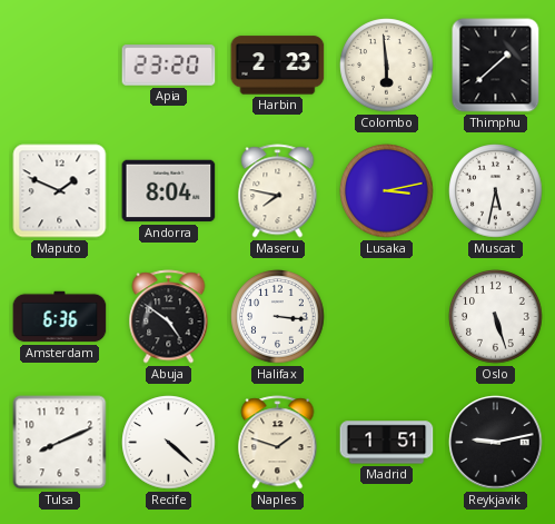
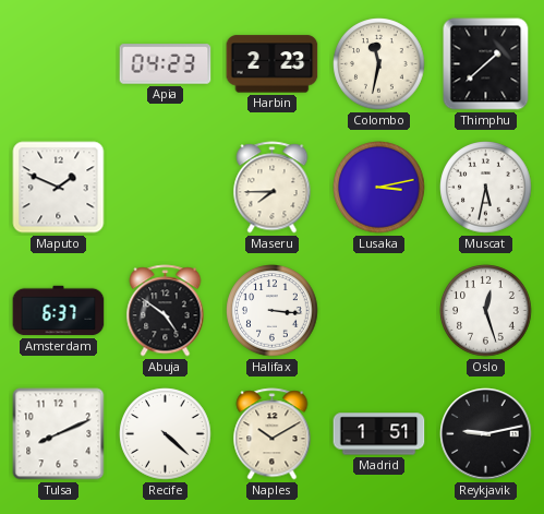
Apia: 23:20 -> 04:23
Colombo: 5:59 -> 11:32
Andorra: 8:04 -> none
Maseru: 7:47 -> 7:45
Amsterdam: 6:36 -> 6:37
Oslo: 5:27 -> 12:27
Naples: 1:48 -> 10:10
